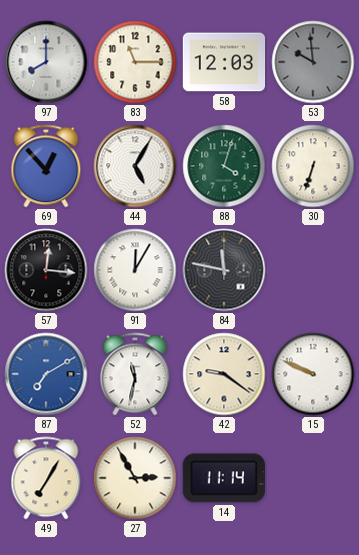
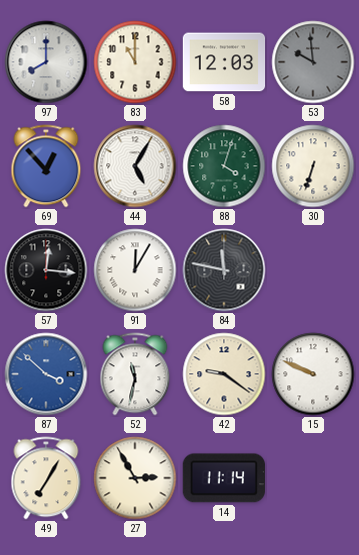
83: 11:15 -> 11:00
87: 7:10 -> 3:52
